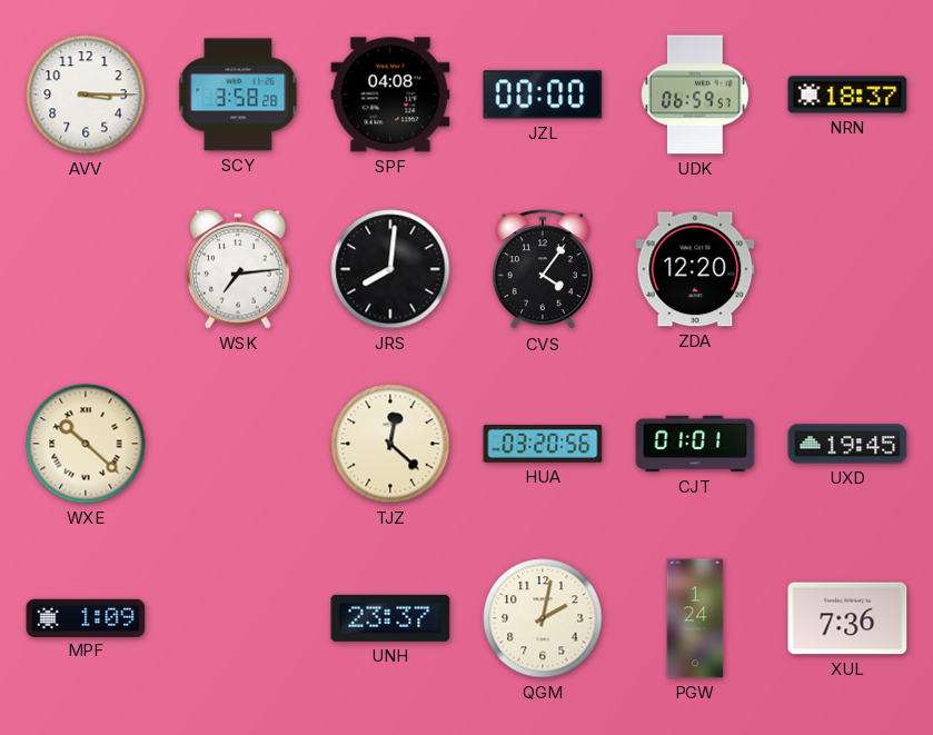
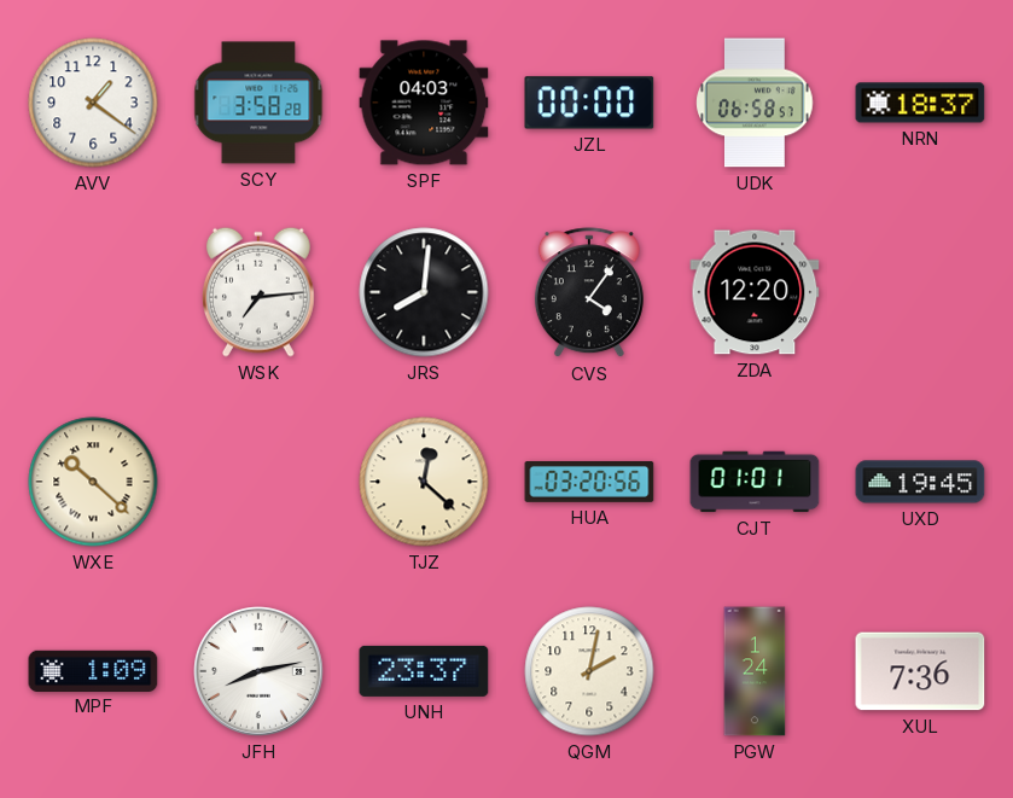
AVV: 3:15 -> 1:21
SPF: 04:08 -> 04:03
UDK: 06:59 -> 06:58
JFH: none -> 8:13
